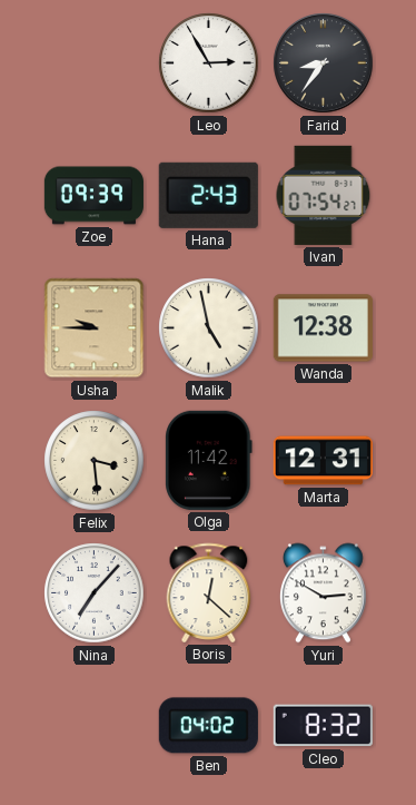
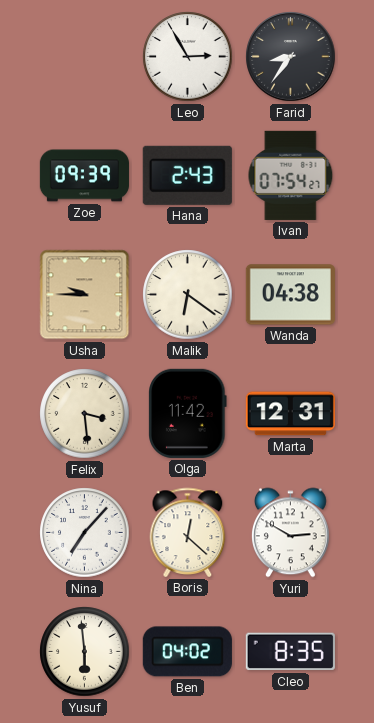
Malik: 4:58 -> 6:21
Wanda: 12:38 -> 04:38
Yusuf: none -> 5:59
Cleo: 8:32 -> 8:35
